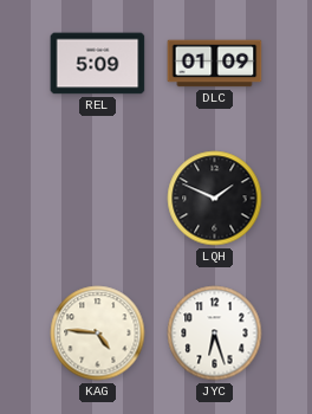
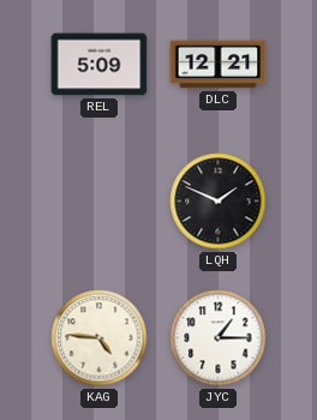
DLC: 01:09 -> 12:21
JYC: 6:27 -> 1:15
